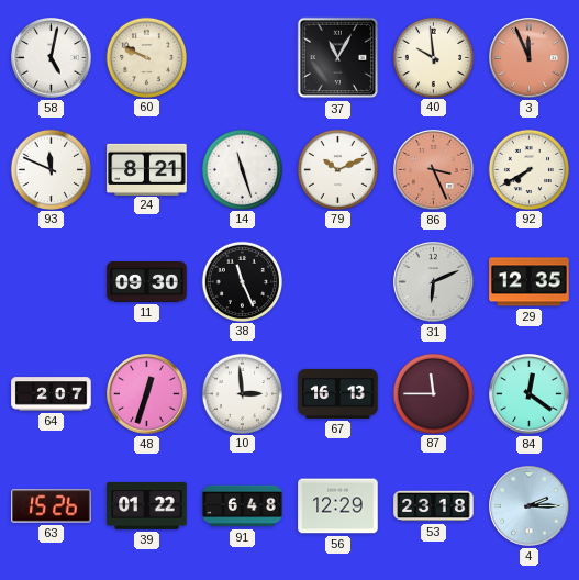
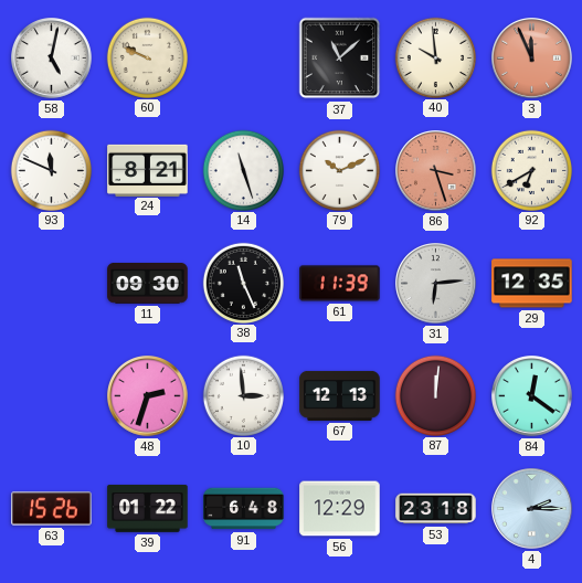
37: 11:05 -> 11:08
86: 3:26 -> 3:27
92: 7:40 -> 6:40
61: none -> 11:39
31: 6:11 -> 6:14
64: 2:07 -> none
48: 12:33 -> 2:33
67: 16:13 -> 12:13
87: 11:45 -> 12:01
